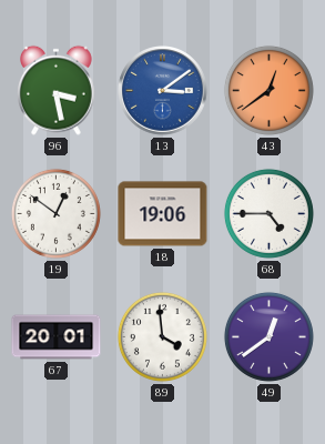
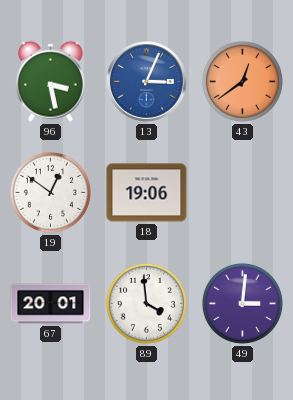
13: 3:09 -> 3:04
68: 4:45 -> none
49: 12:39 -> 3:01
